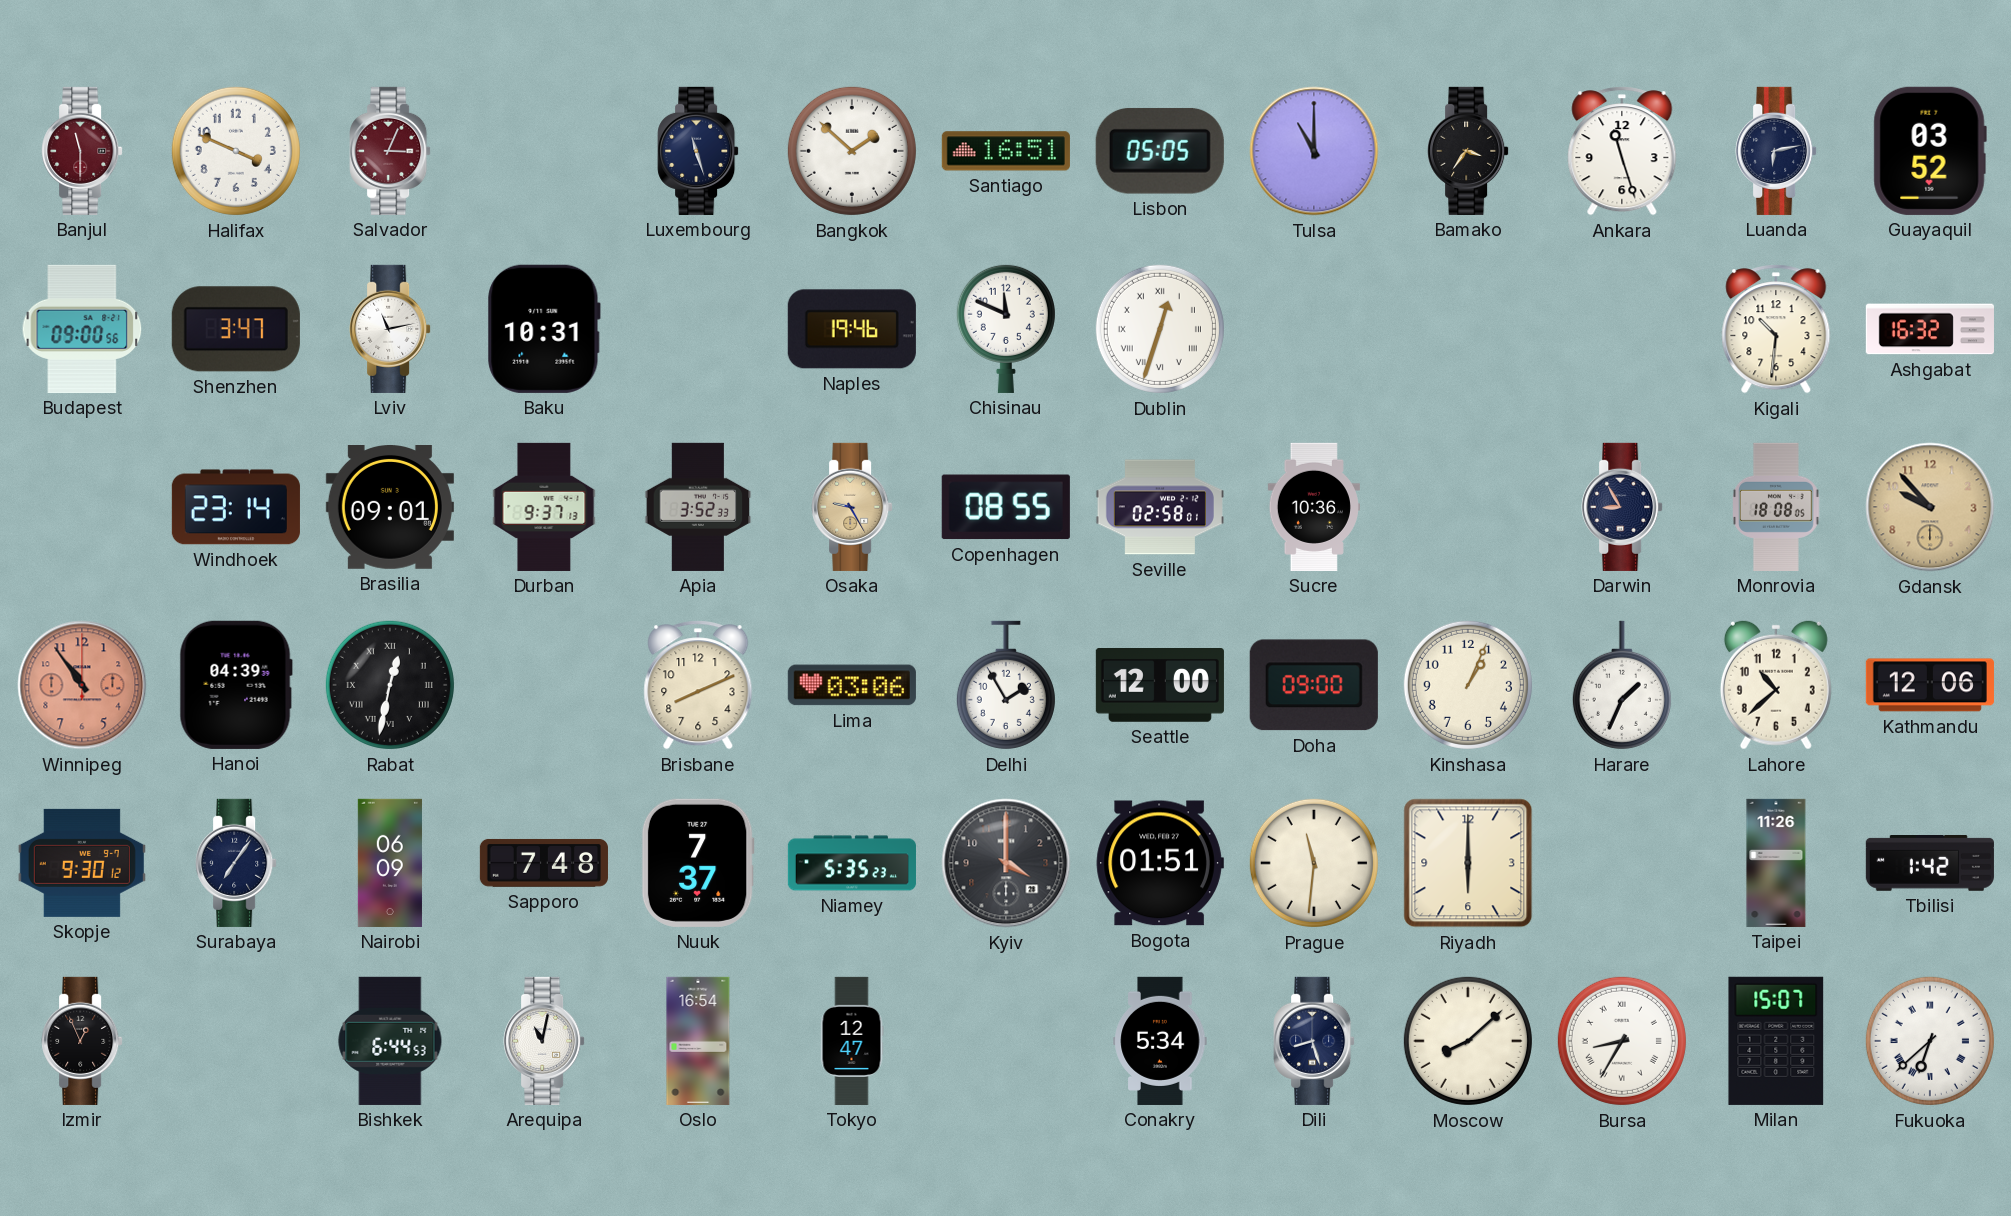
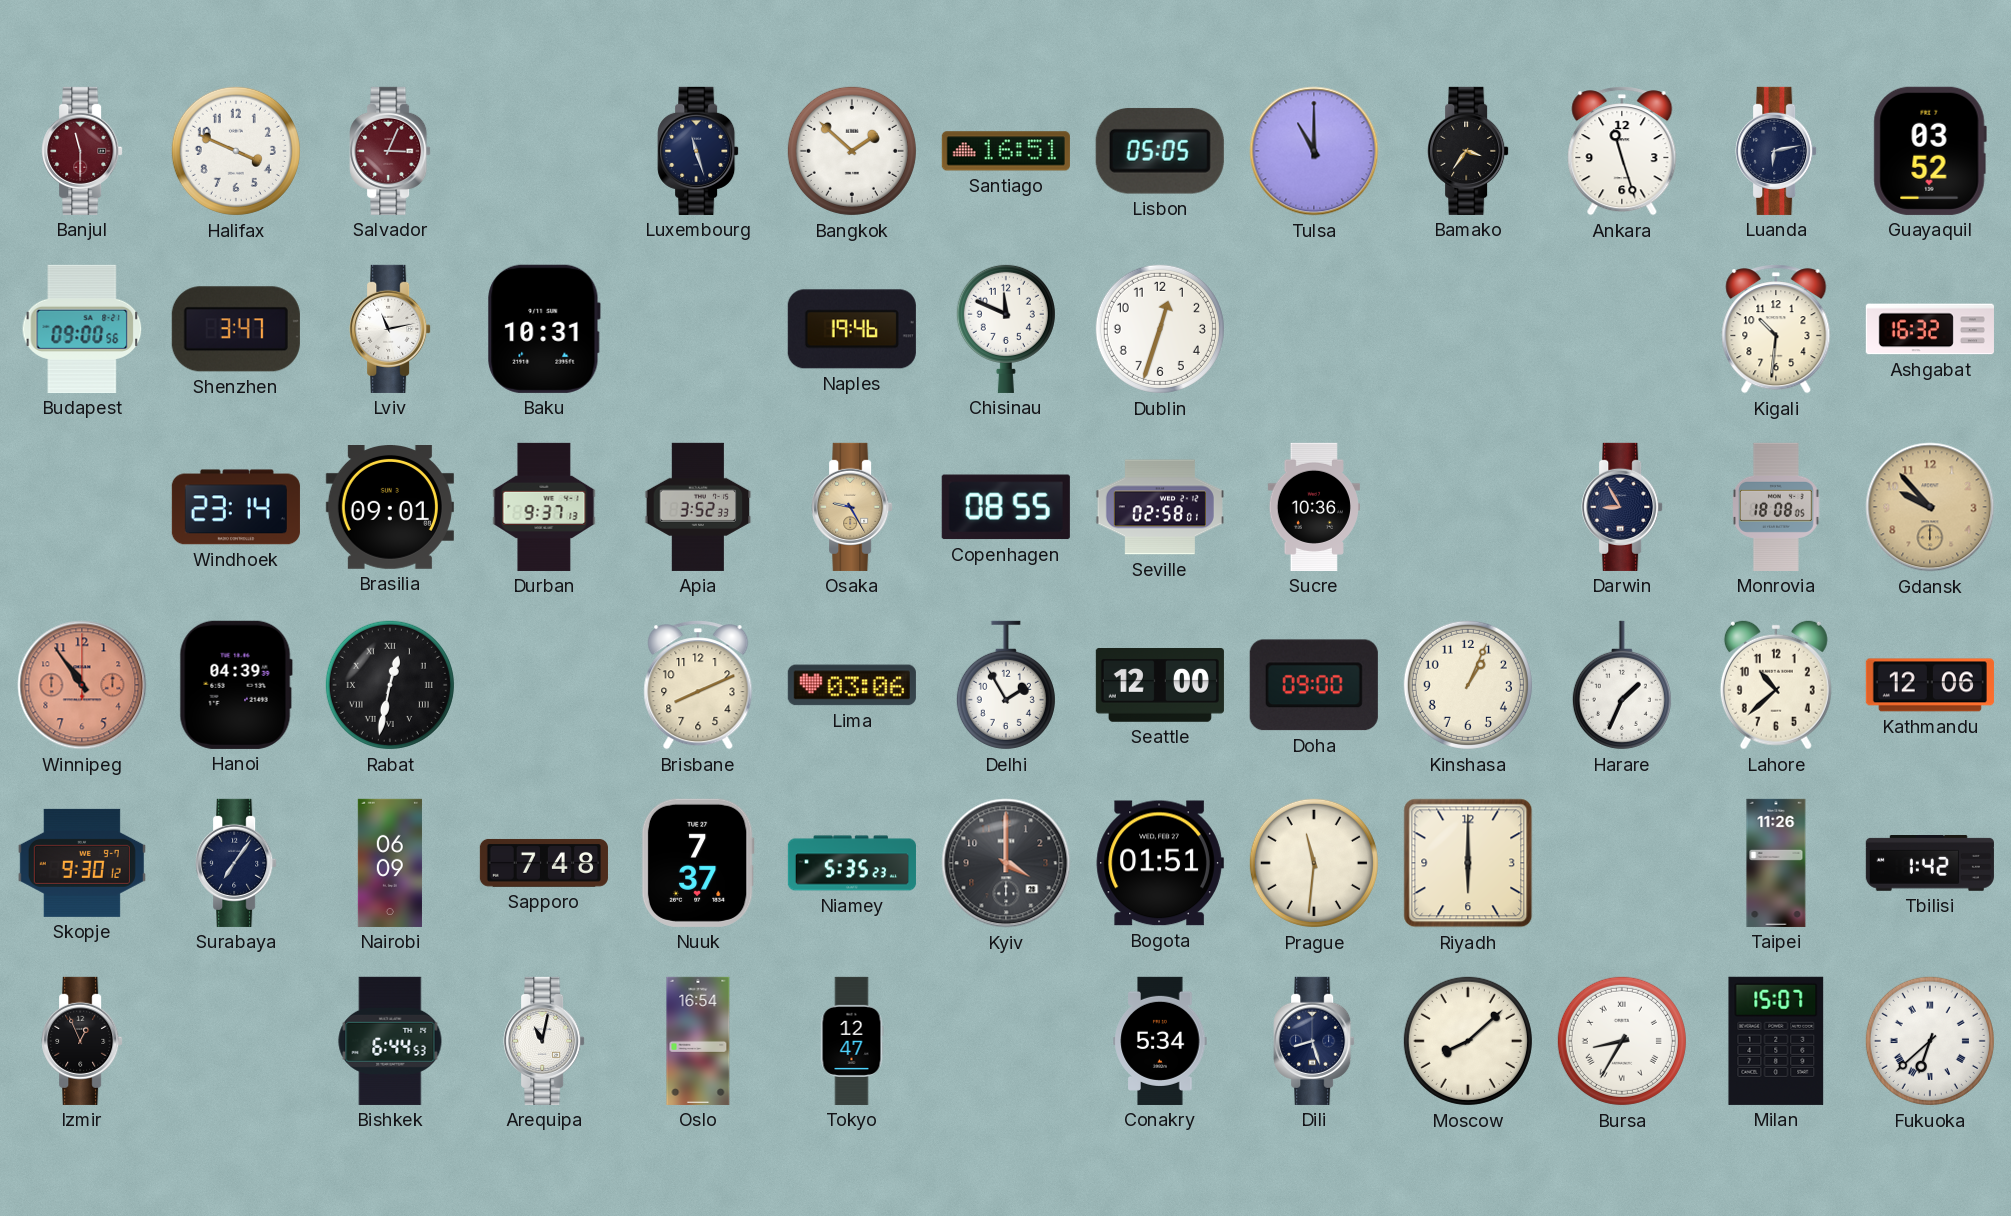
Dublin numerals: Roman -> Arabic
